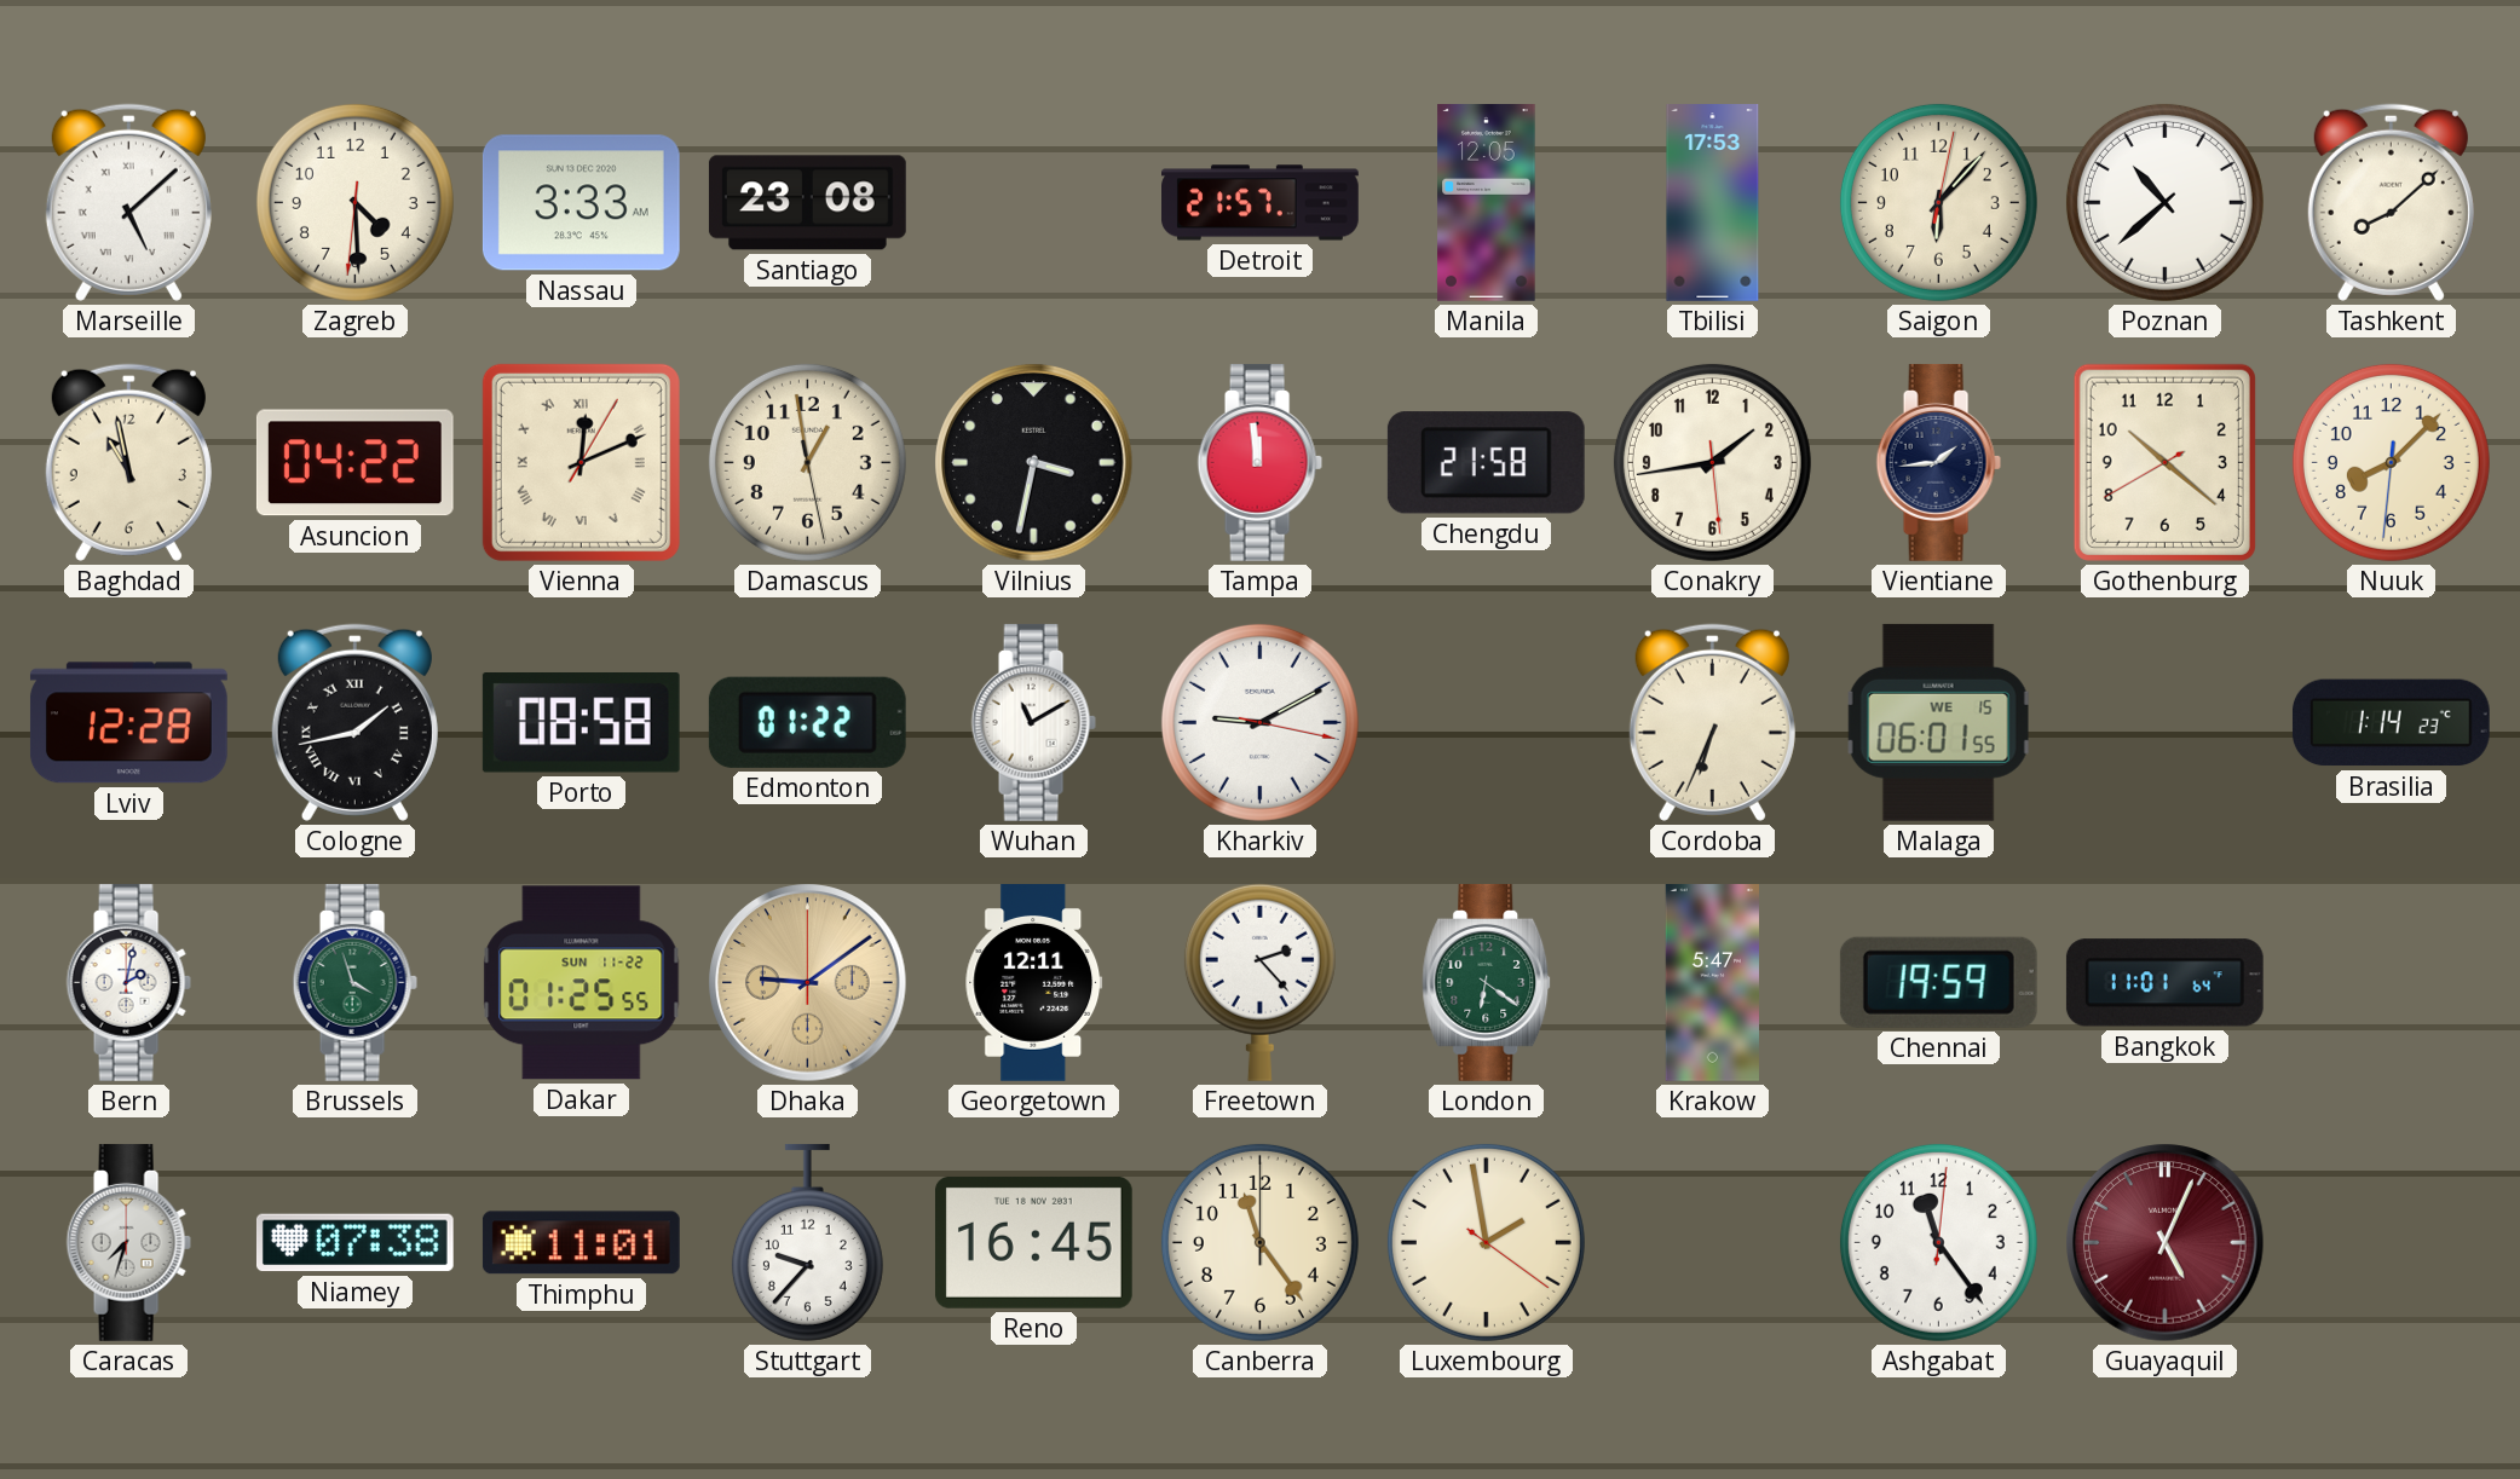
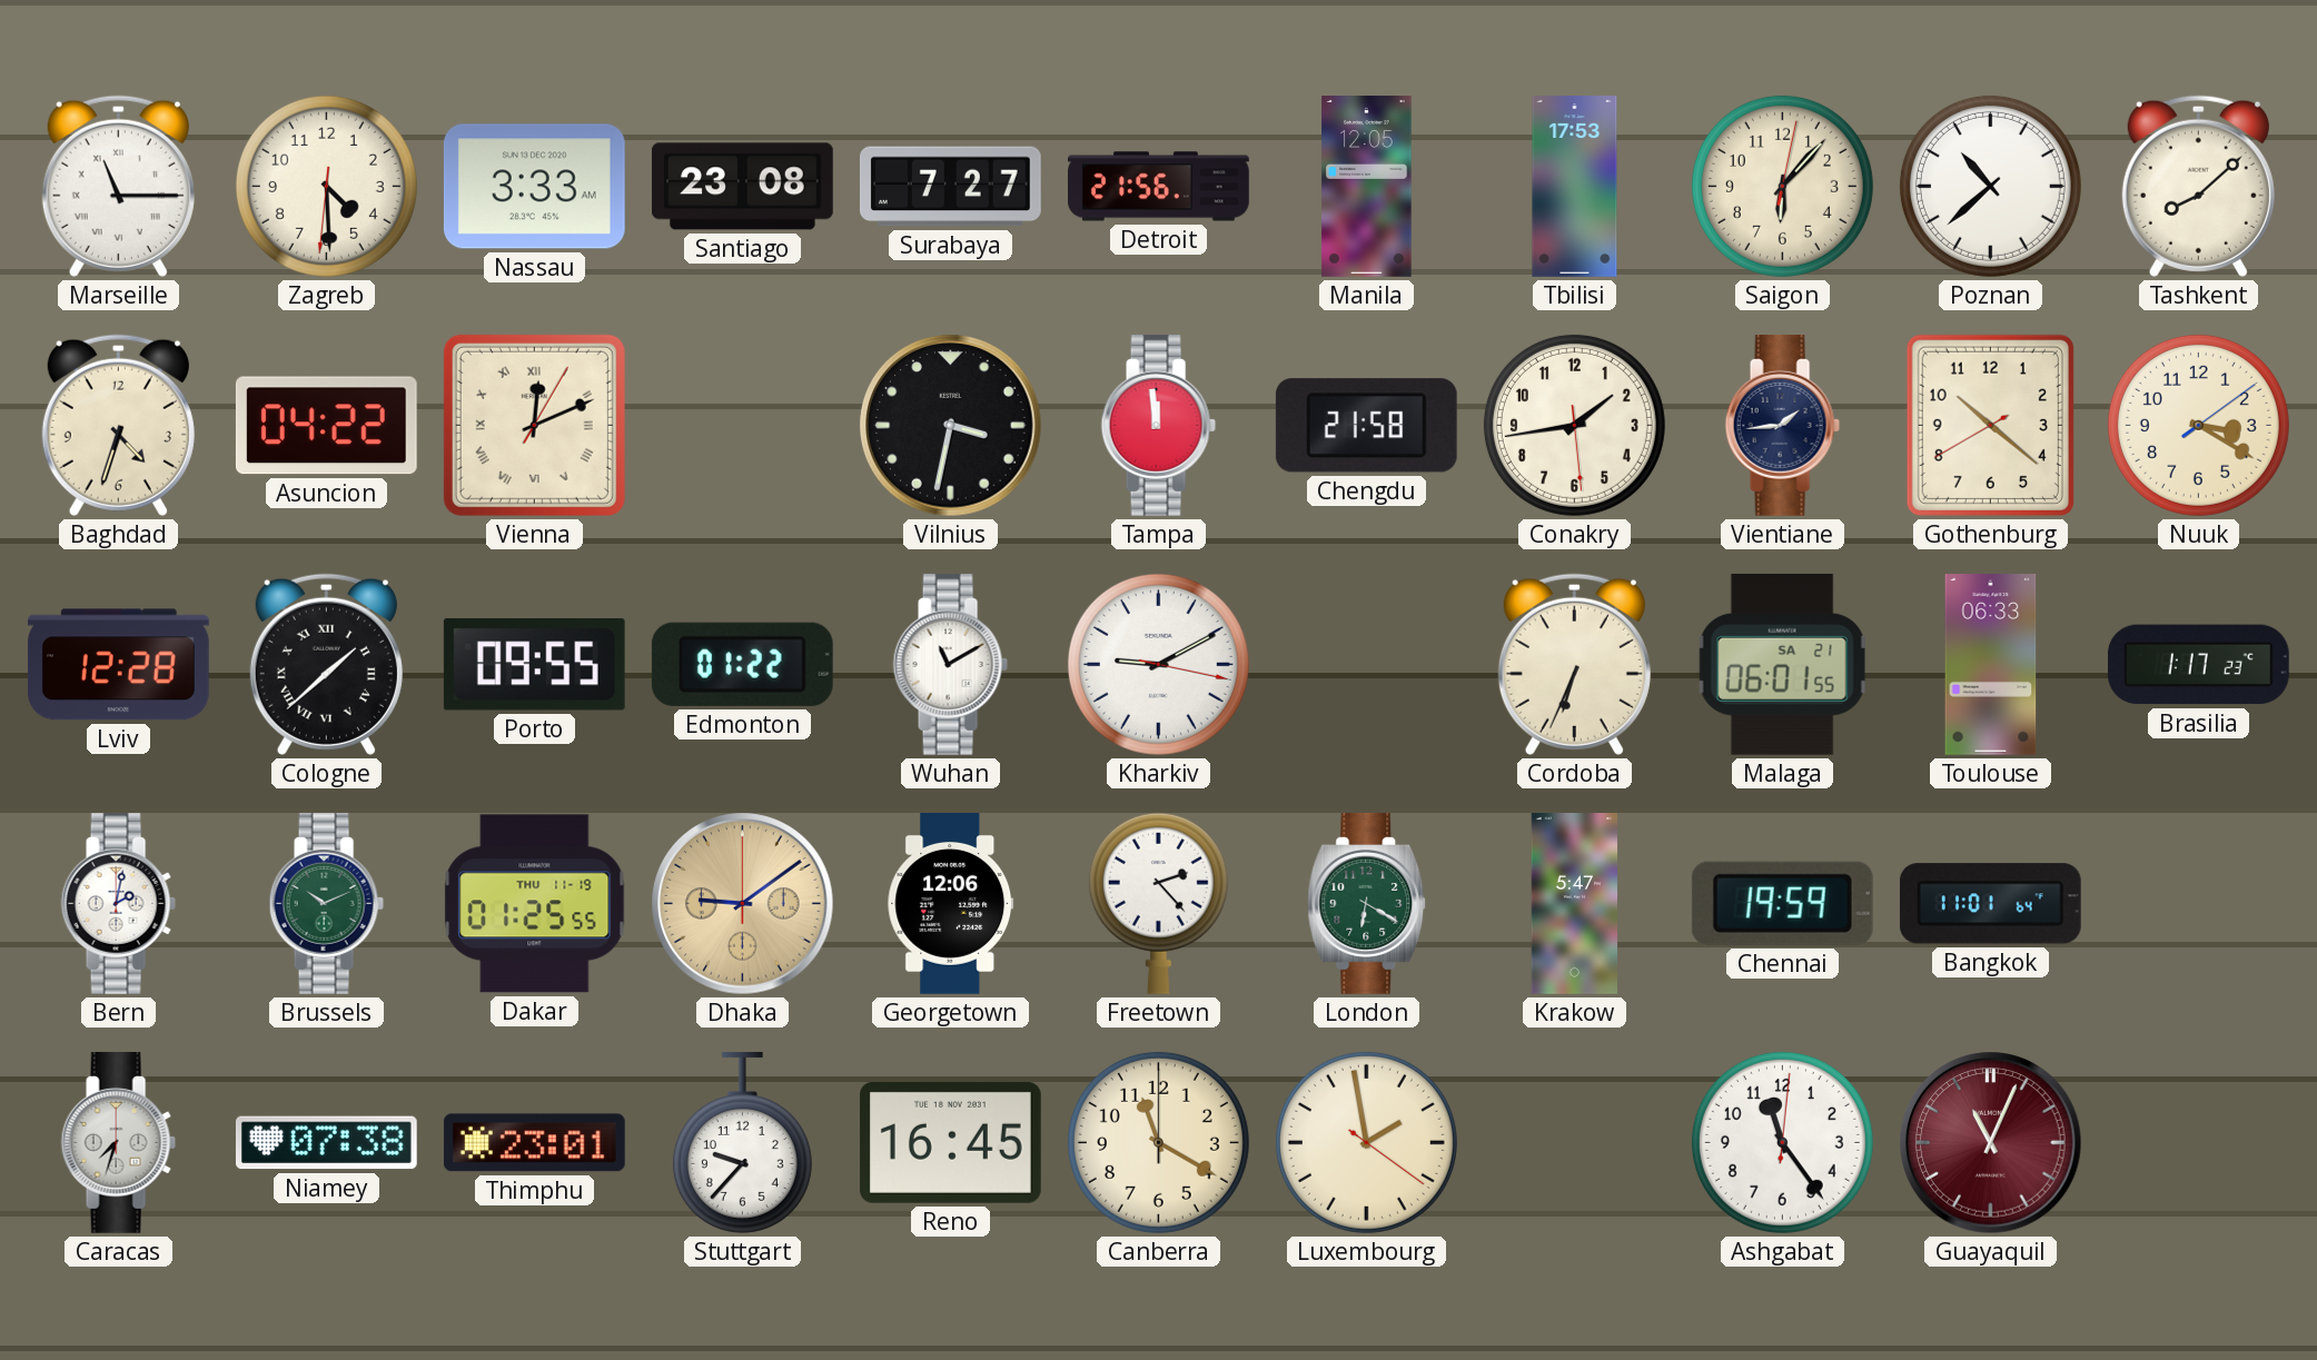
Marseille: 5:08 -> 11:15
Surabaya: none -> 7:27
Detroit: 21:57 -> 21:56
Baghdad: 10:58 -> 4:33
Damascus: 12:58 -> none
Nuuk: 8:07 -> 3:20
Cologne: 1:43 -> 1:38
Porto: 08:58 -> 09:55
Malaga date: WE 15 -> SA 21
Toulouse: none -> 06:33
Brasilia: 1:14 -> 1:17
Brussels: 3:57 -> 10:11
Dakar date: SUN 11-22 -> THU 11-19
Georgetown: 12:11 -> 12:06
London: 6:21 -> 6:20
Thimphu: 11:01 -> 23:01
Canberra: 11:24 -> 11:20
Guayaquil: 5:04 -> 11:04
